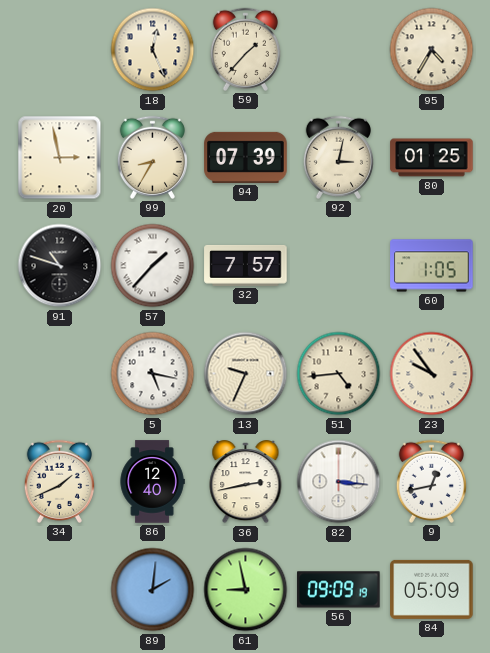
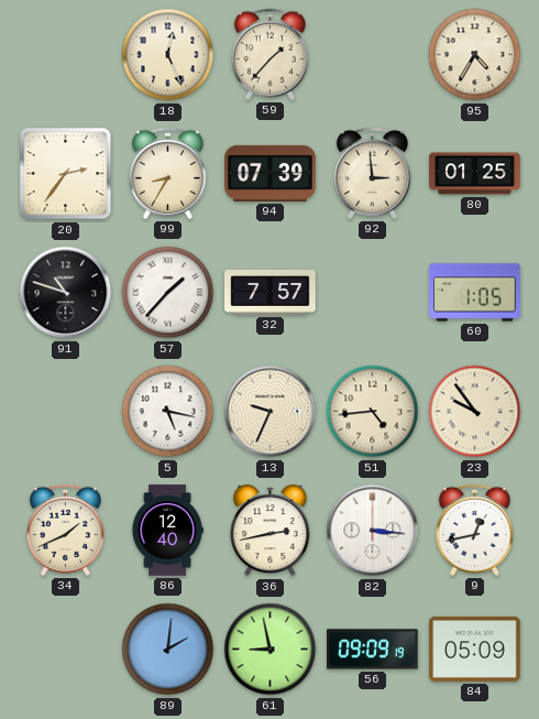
20: 2:58 -> 2:36
92: 3:02 -> 2:59
